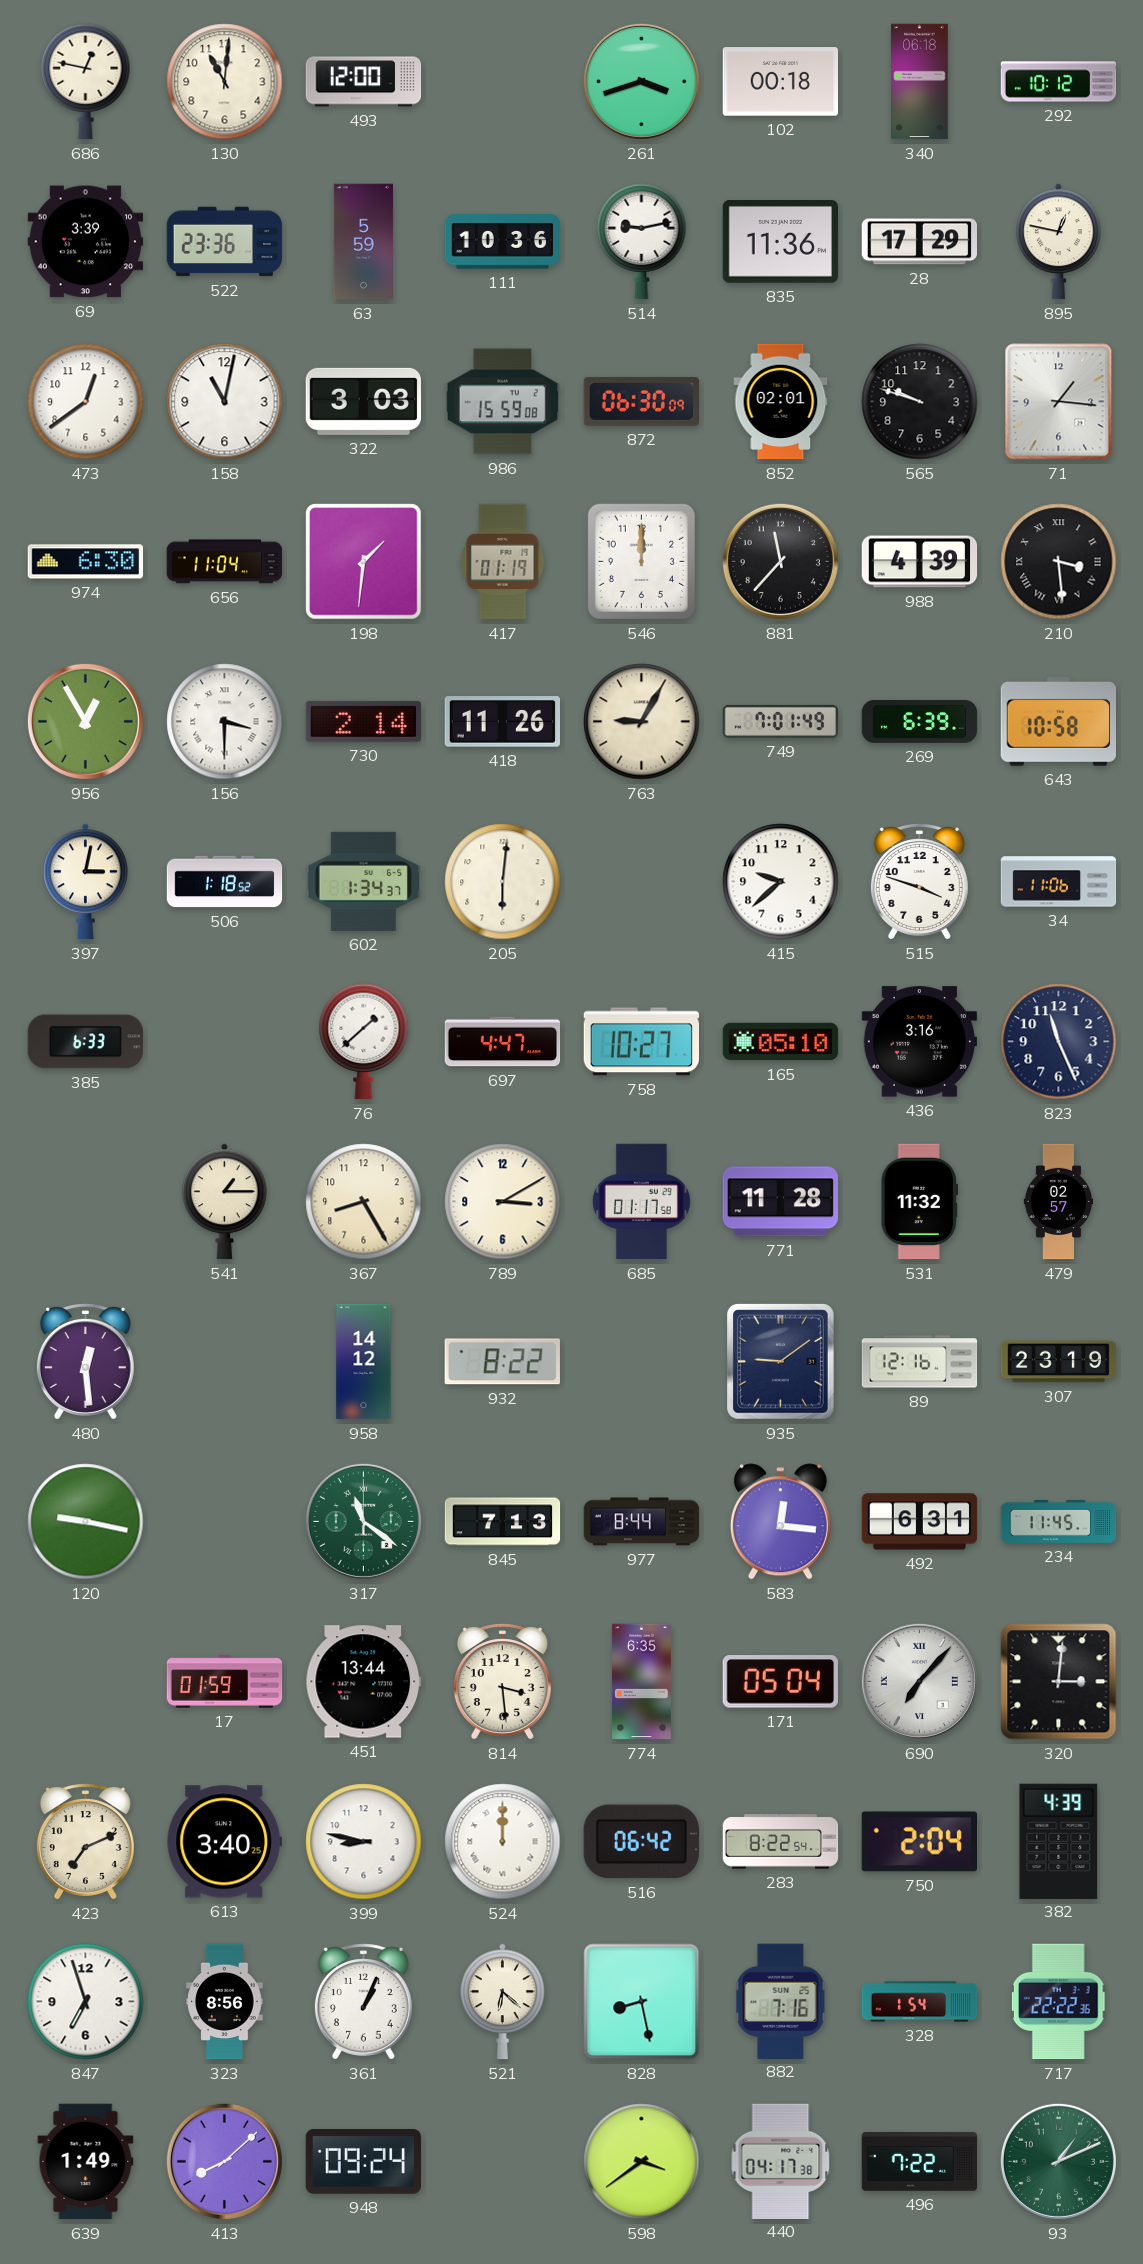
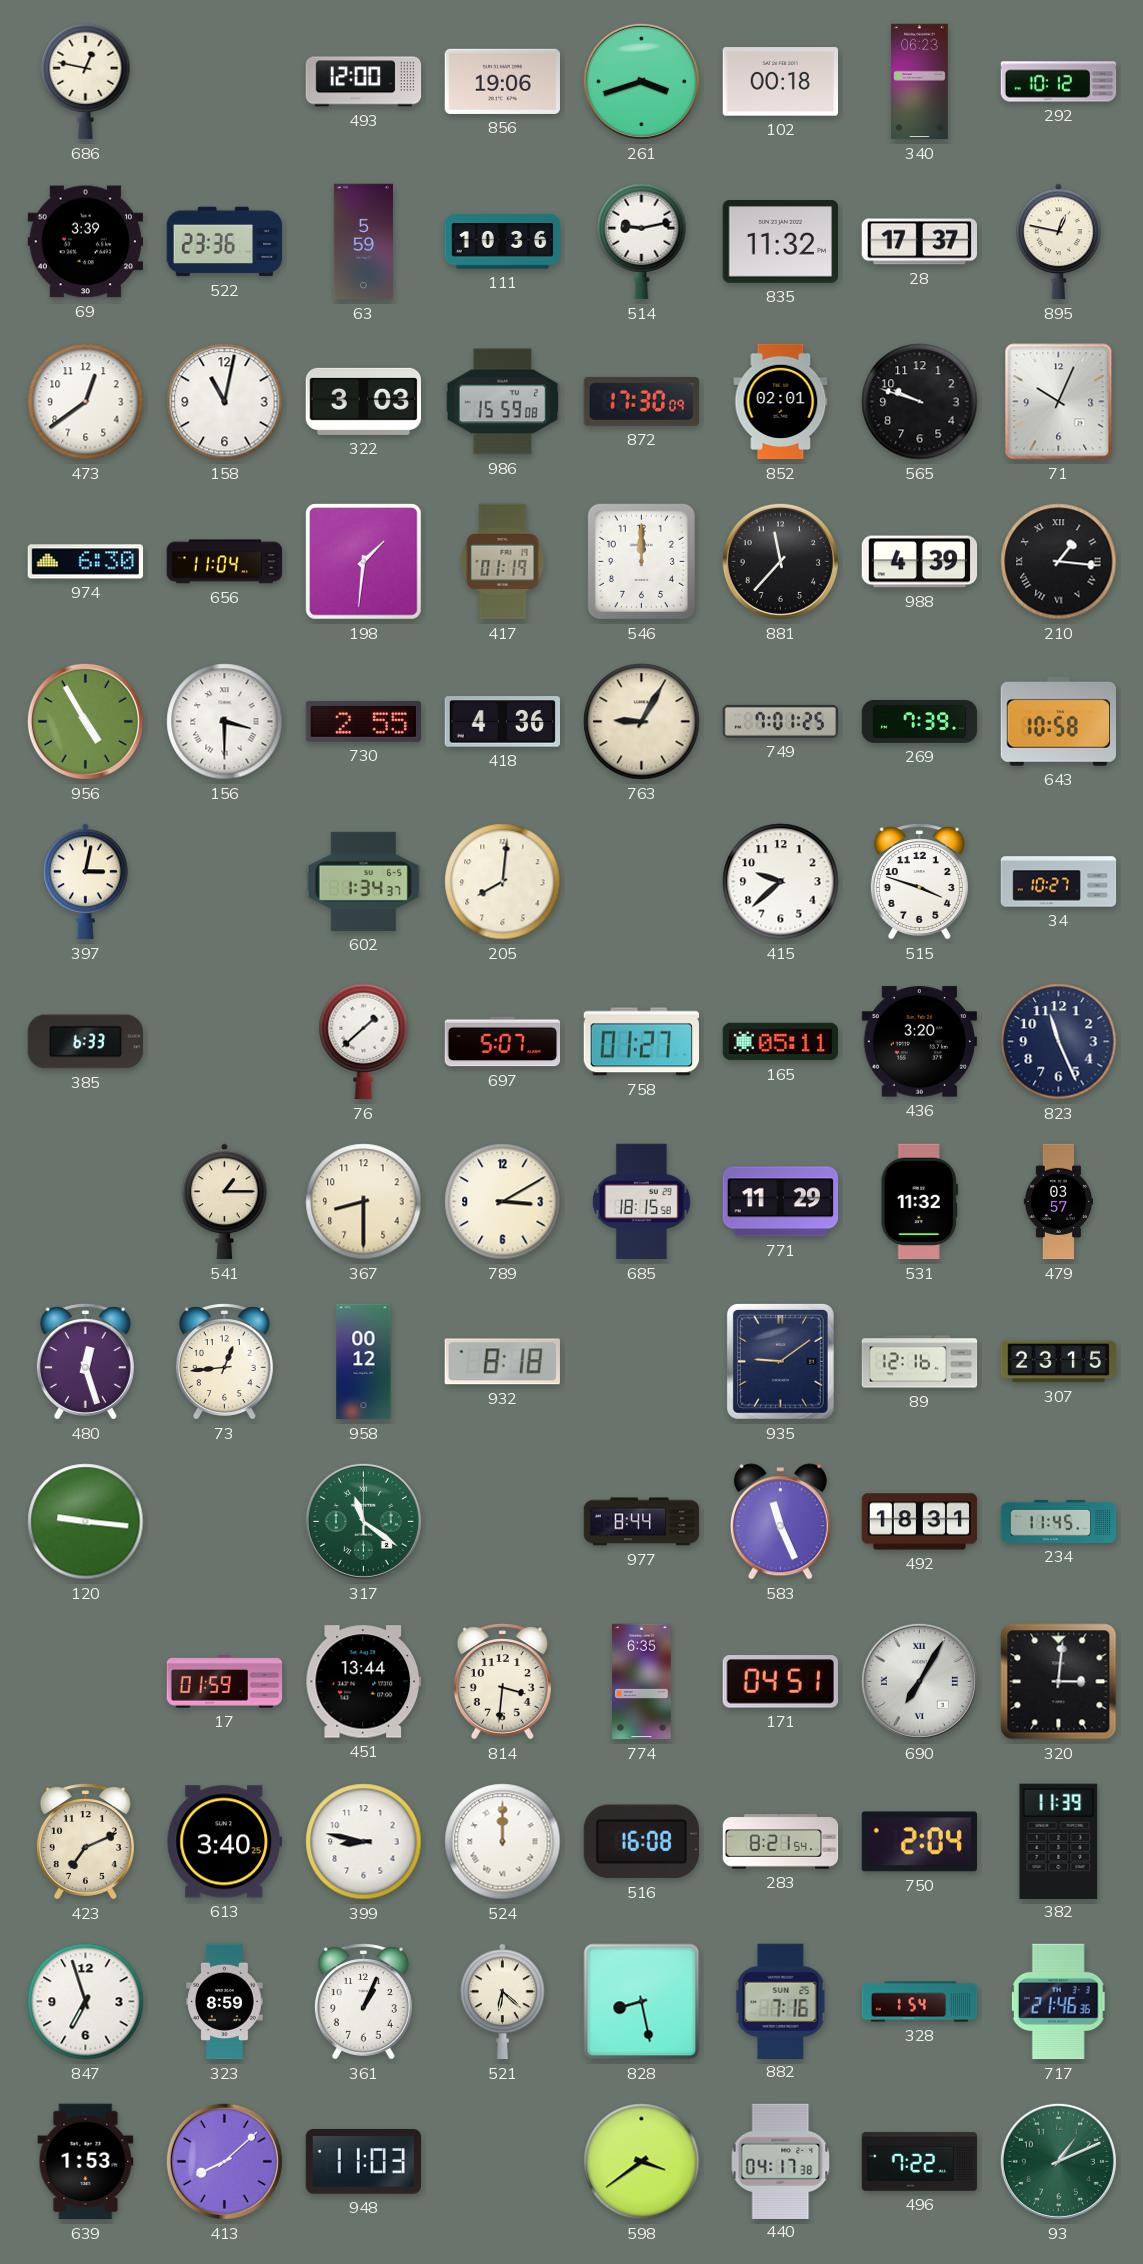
130: 11:01 -> none
856: none -> 19:06
340: 06:18 -> 06:23
835: 11:36 -> 11:32
28: 17:29 -> 17:37
872: 06:30 -> 17:30
71: 1:16 -> 10:04
210: 3:29 -> 1:16
956: 12:55 -> 4:55
730: 2:14 -> 2:55
418: 11:26 -> 4:36
749: 7:01:49 -> 7:01:25
269: 6:39 -> 7:39
506: 1:18 -> none
205: 6:01 -> 8:01
34: 11:06 -> 10:27
697: 4:47 -> 5:07
758: 10:27 -> 01:27
165: 05:10 -> 05:11
436: 3:16 -> 3:20
367: 8:25 -> 8:30
685: 01:17 -> 18:15
771: 11:28 -> 11:29
479: 02:57 -> 03:57
480: 12:29 -> 12:27
73: none -> 12:44
958: 14:12 -> 00:12
932: 8:22 -> 8:18
307: 23:19 -> 23:15
120: 9:17 -> 9:16
845: 7:13 -> none
583: 12:16 -> 11:26
492: 6:31 -> 18:31
814: 3:29 -> 3:31
171: 05:04 -> 04:51
690: 7:07 -> 7:05
516: 06:42 -> 16:08
283: 8:22 -> 8:21
382: 4:39 -> 11:39
323: 8:56 -> 8:59
717: 22:22 -> 21:46
639: 1:49 -> 1:53
948: 09:24 -> 11:03
